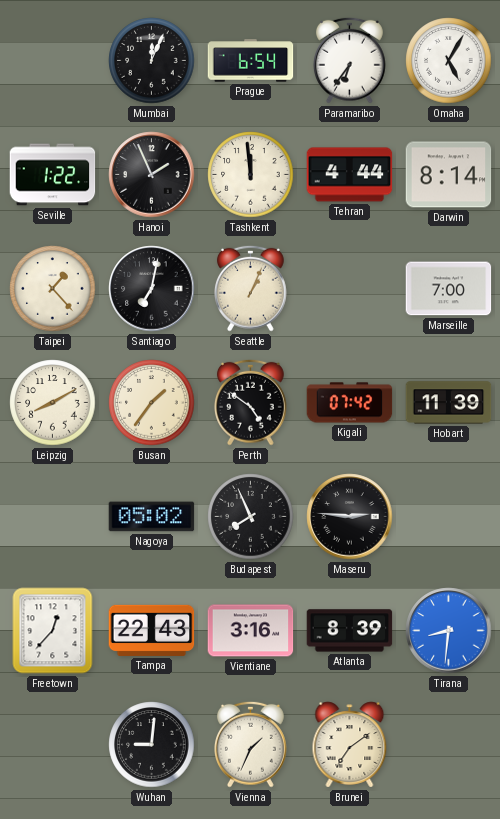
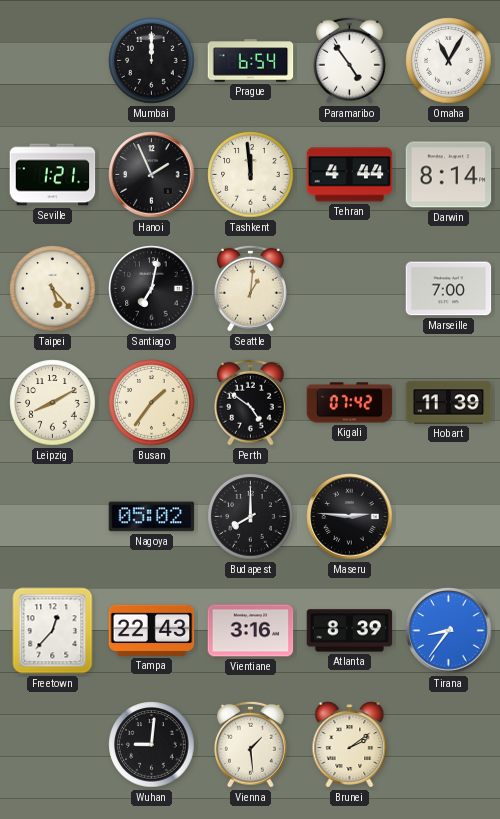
Mumbai: 12:04 -> 12:00
Paramaribo: 6:36 -> 4:54
Omaha: 5:05 -> 11:05
Seville: 1:22 -> 1:21
Taipei: 1:23 -> 5:23
Seattle: 1:04 -> 1:01
Budapest: 7:56 -> 8:00
Tirana: 8:31 -> 8:36
Vienna: 1:34 -> 1:29
Brunei: 7:09 -> 2:09
